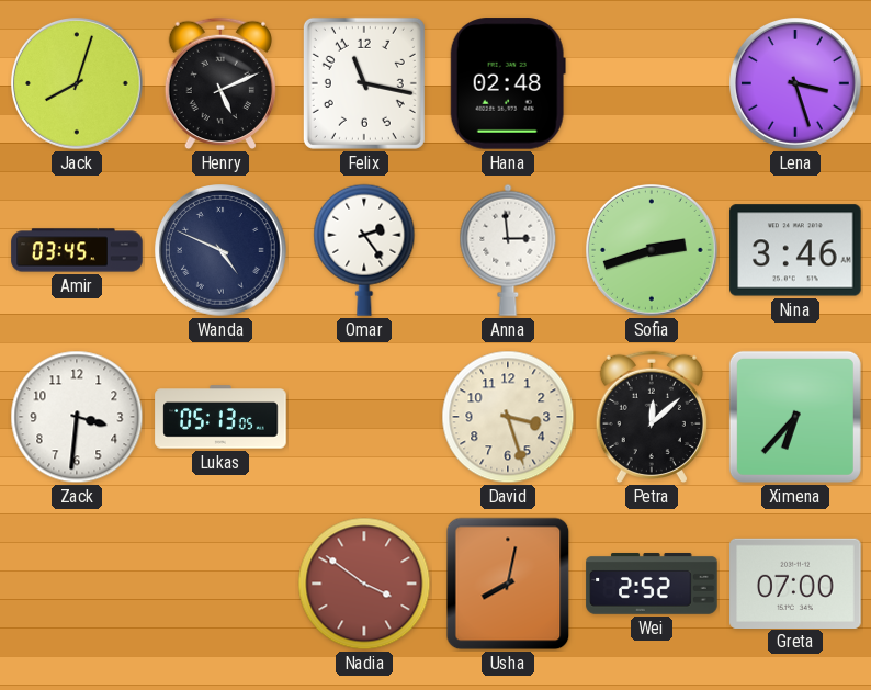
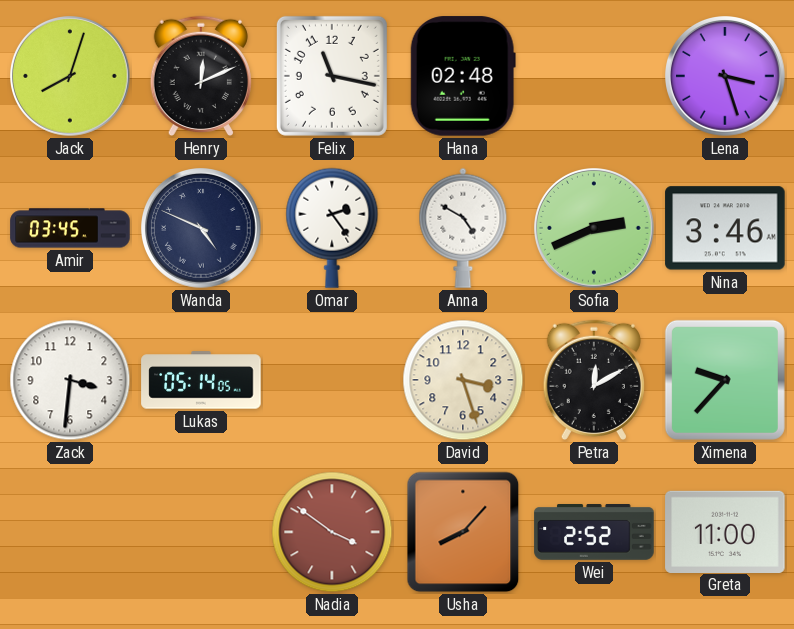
Henry: 5:11 -> 12:11
Anna: 2:59 -> 4:50
Sofia: 2:42 -> 2:41
Lukas: 05:13 -> 05:14
Petra: 12:08 -> 12:10
Ximena: 6:37 -> 9:37
Usha: 8:02 -> 8:07
Greta: 07:00 -> 11:00
